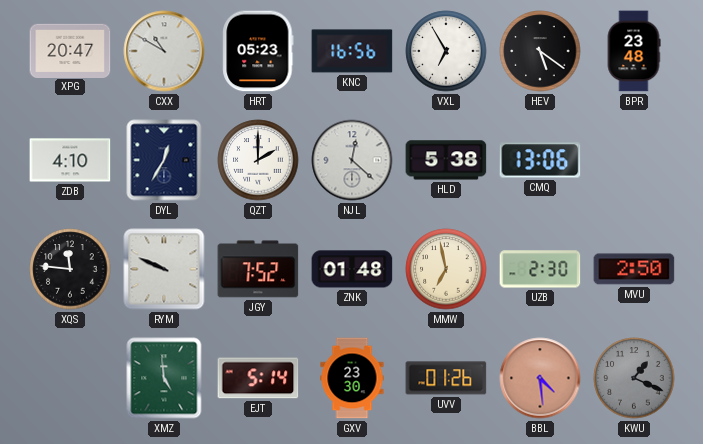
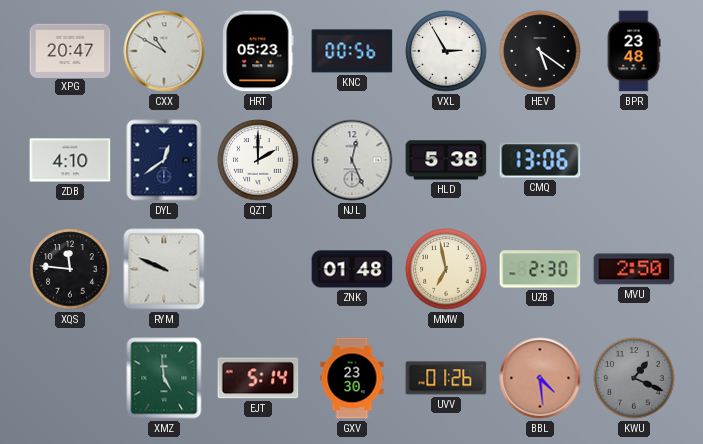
KNC: 16:56 -> 00:56
VXL: 6:55 -> 2:55
DYL: 12:35 -> 12:39
NJL: 12:22 -> 12:26
JGY: 7:52 -> none
